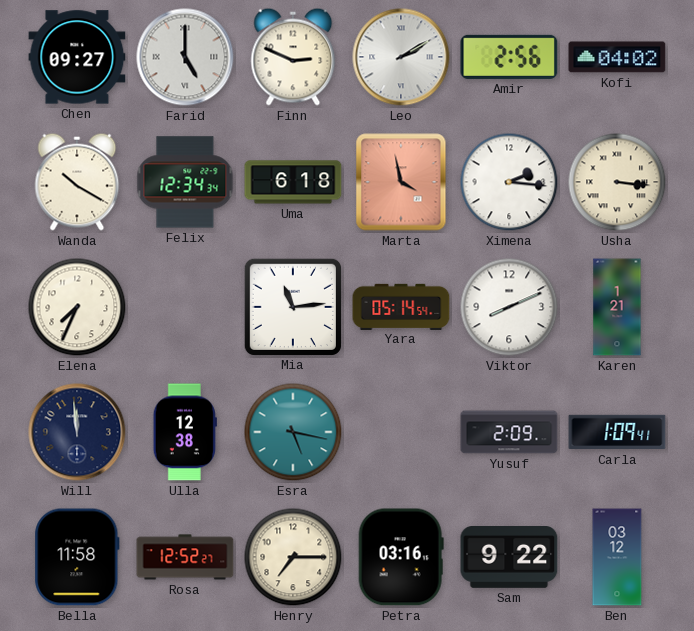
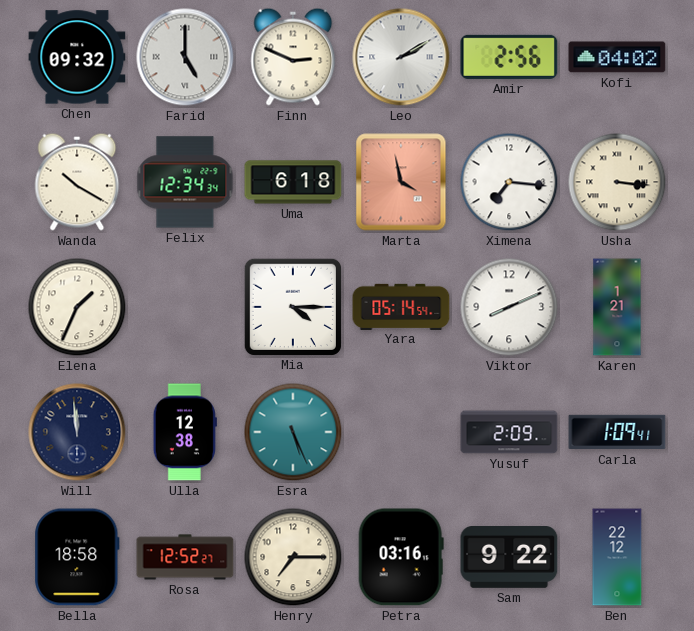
Chen: 09:27 -> 09:32
Ximena: 2:16 -> 7:16
Elena: 7:34 -> 1:34
Mia: 11:14 -> 4:15
Esra: 5:17 -> 5:26
Bella: 11:58 -> 18:58
Ben: 03:12 -> 22:12
